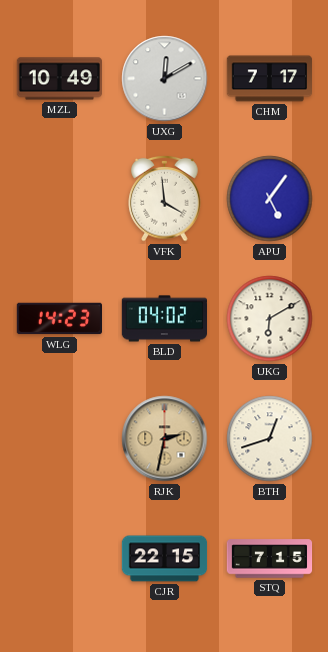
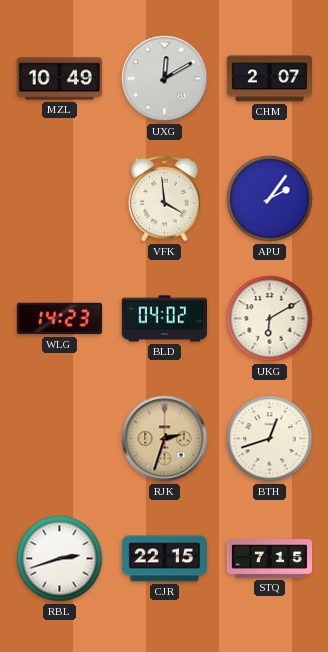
CHM: 7:17 -> 2:07
APU: 5:06 -> 2:06
RJK: 2:32 -> 2:33
RBL: none -> 2:42
